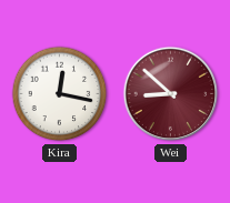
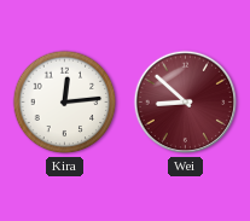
Kira: 12:17 -> 12:14
